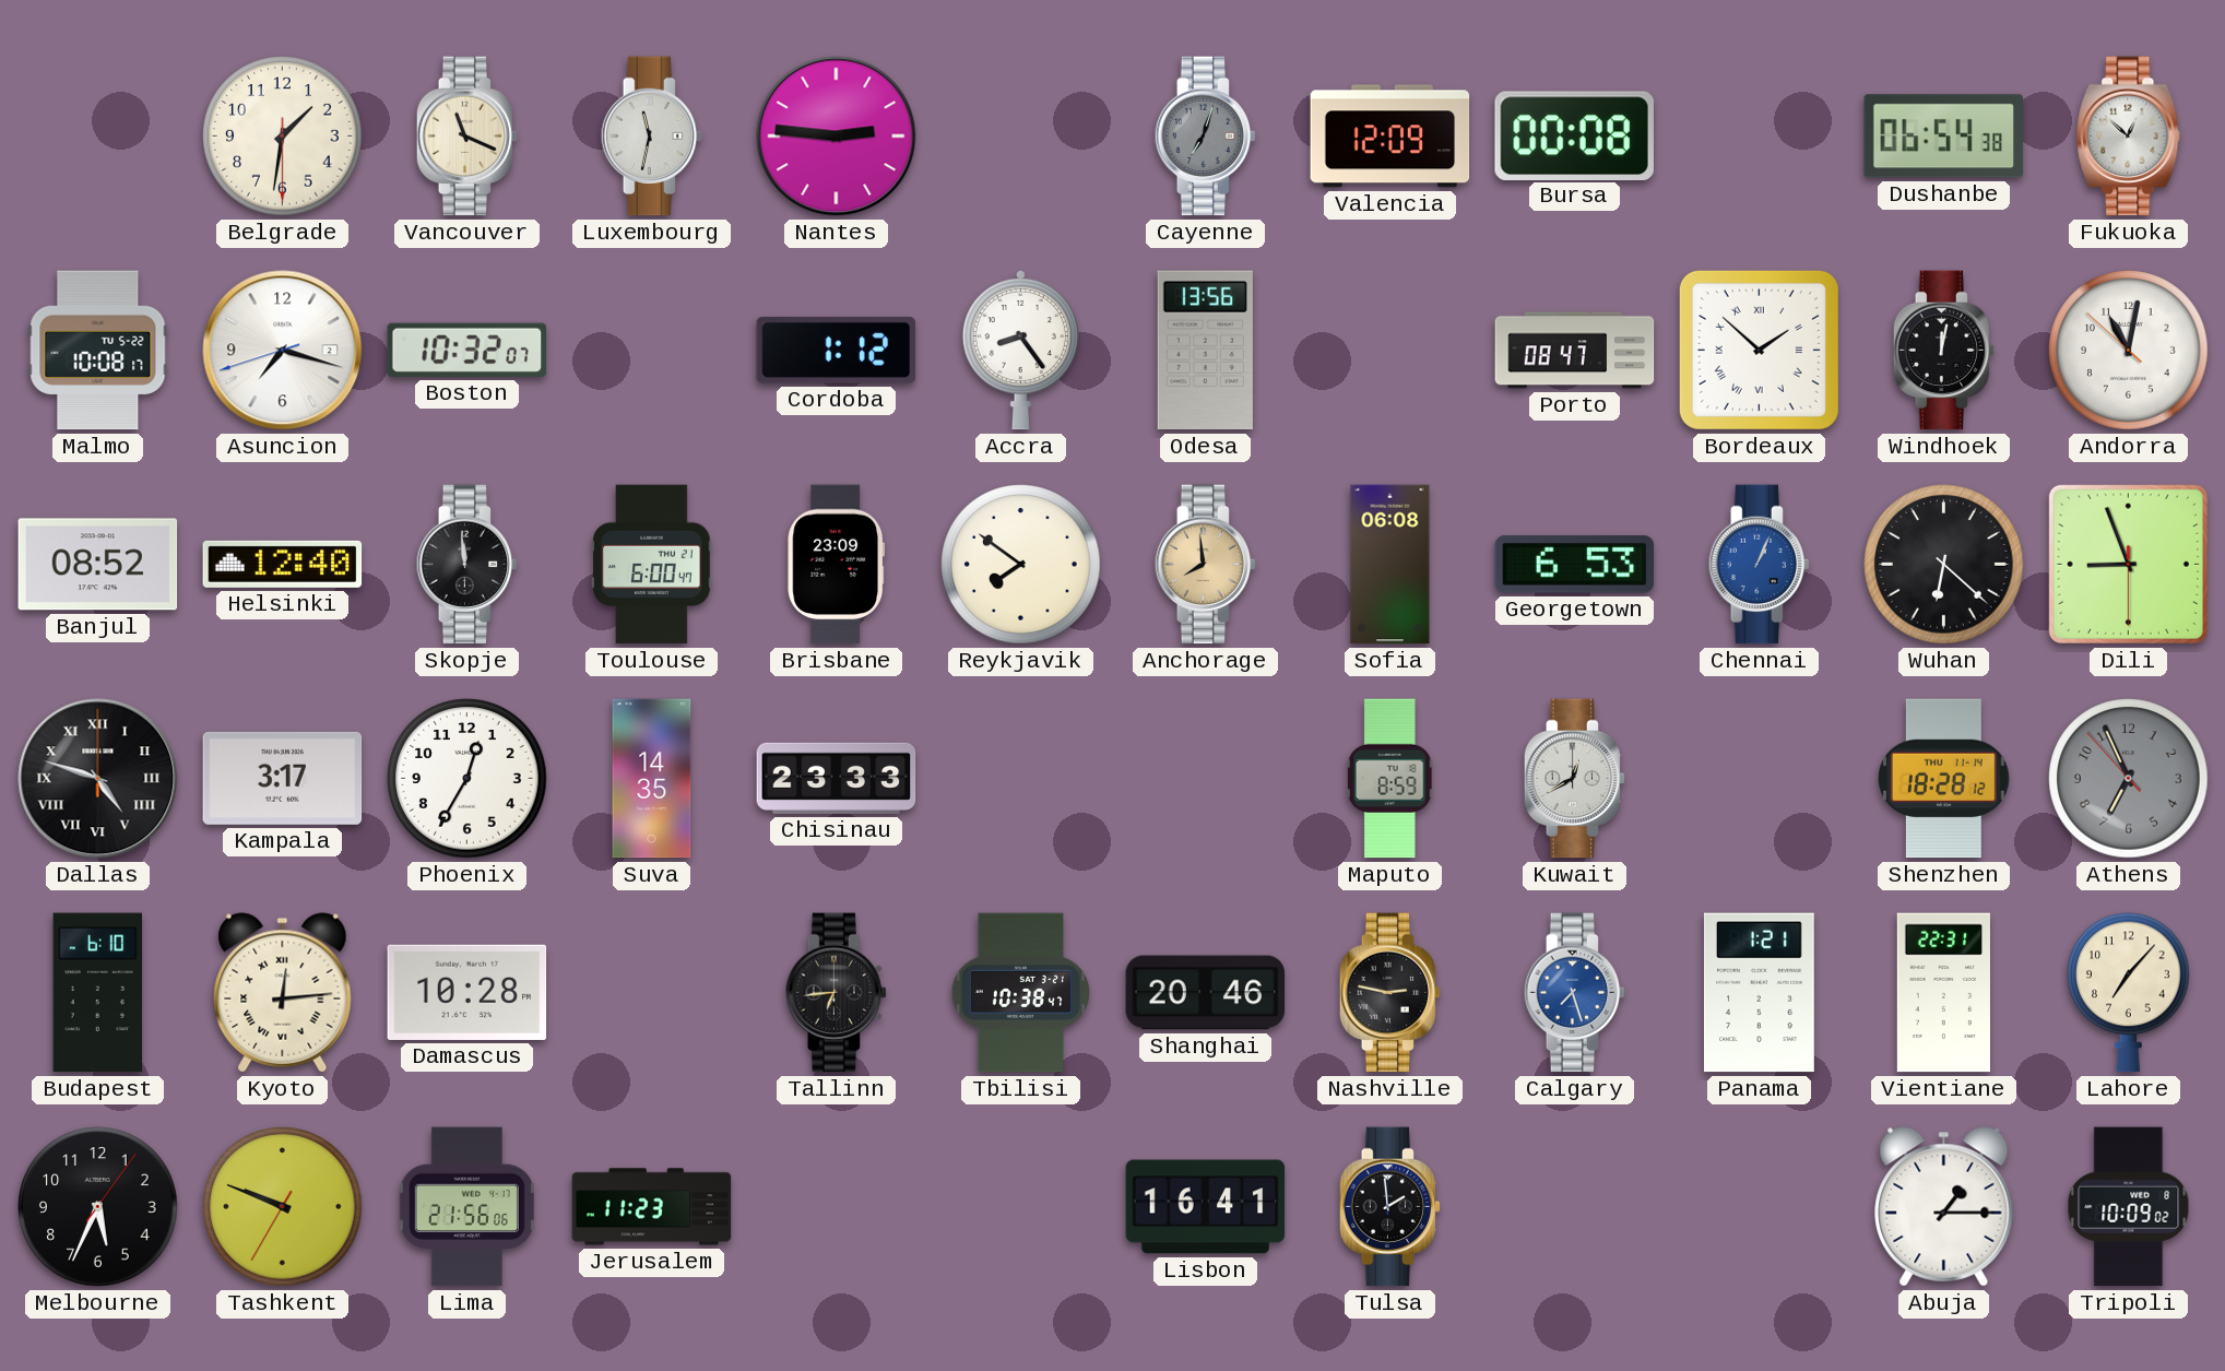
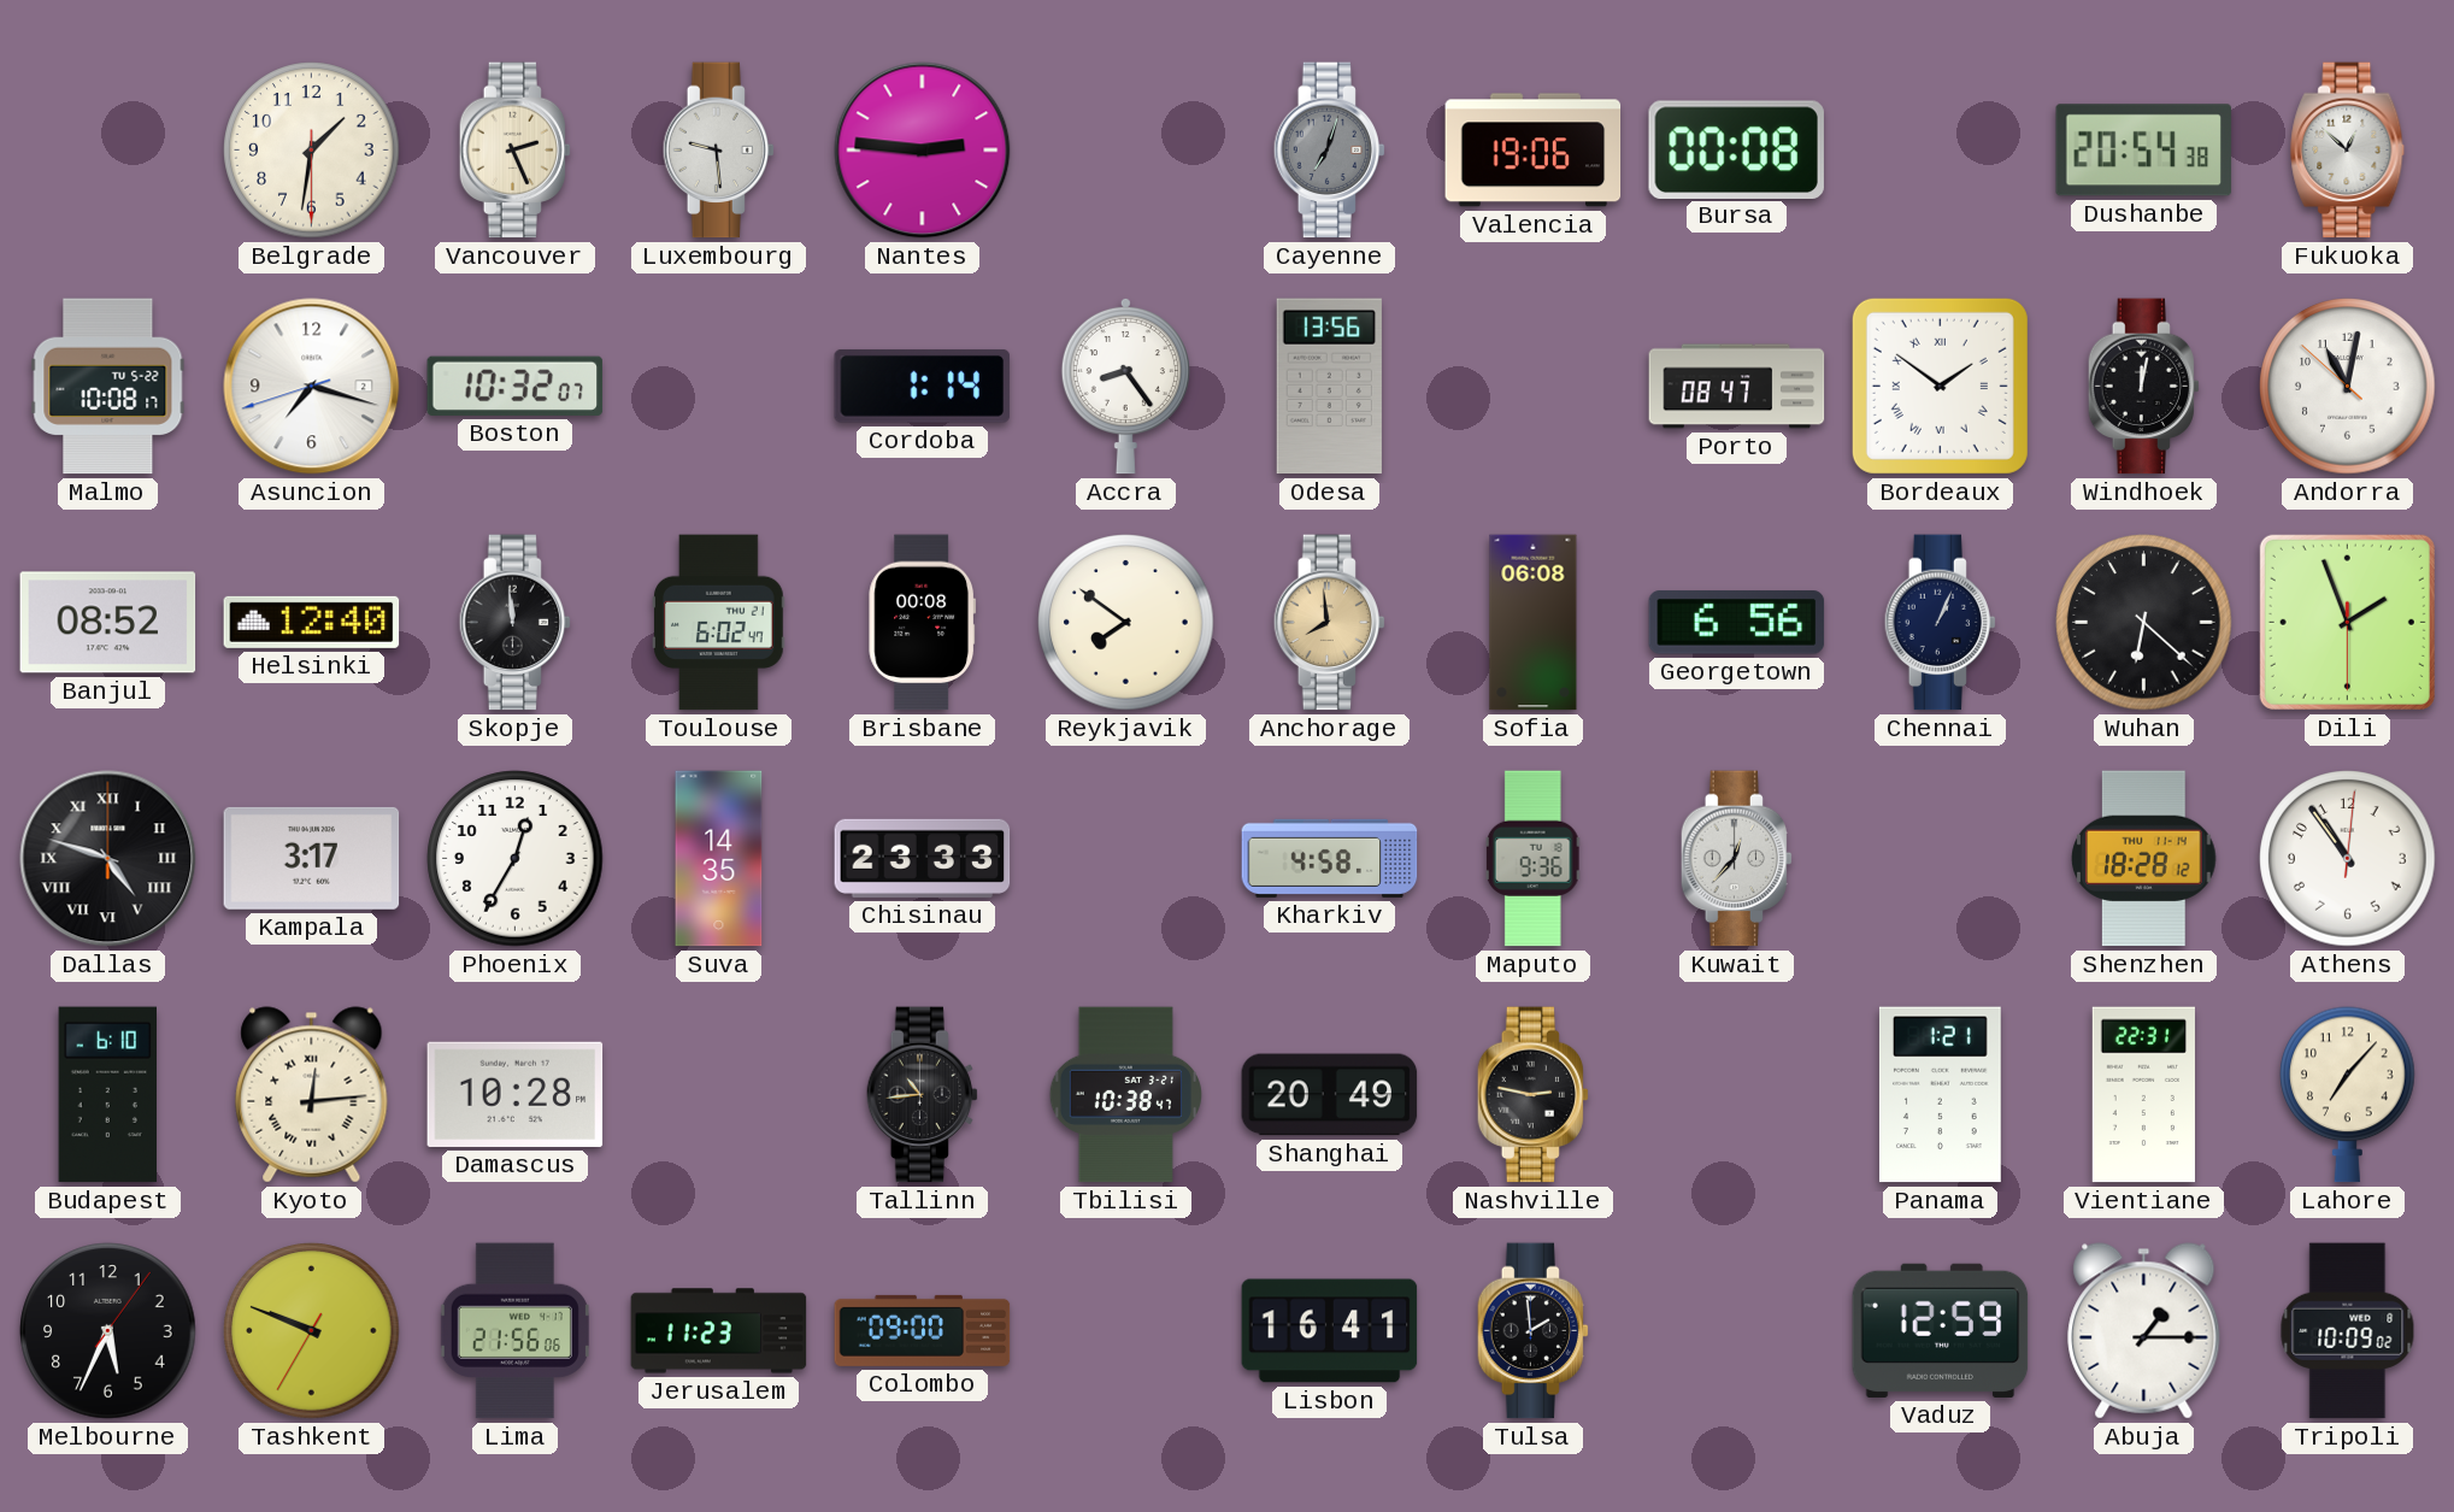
Vancouver: 11:19 -> 2:26
Luxembourg: 11:32 -> 9:29
Valencia: 12:09 -> 19:06
Dushanbe: 06:54 -> 20:54
Cordoba: 1:12 -> 1:14
Bordeaux: 1:52 -> 1:51
Toulouse: 6:00 -> 6:02
Brisbane: 23:09 -> 00:08
Georgetown: 6:53 -> 6:56
Chennai dial: blue -> navy
Dili: 8:56 -> 1:56
Kharkiv: none -> 4:58
Maputo: 8:59 -> 9:36
Kuwait: 12:40 -> 12:37
Athens: 6:55 -> 10:54
Athens dial: grey -> white
Tallinn: 6:44 -> 10:44
Shanghai: 20:46 -> 20:49
Calgary: 7:27 -> none
Colombo: none -> 09:00
Vaduz: none -> 12:59
